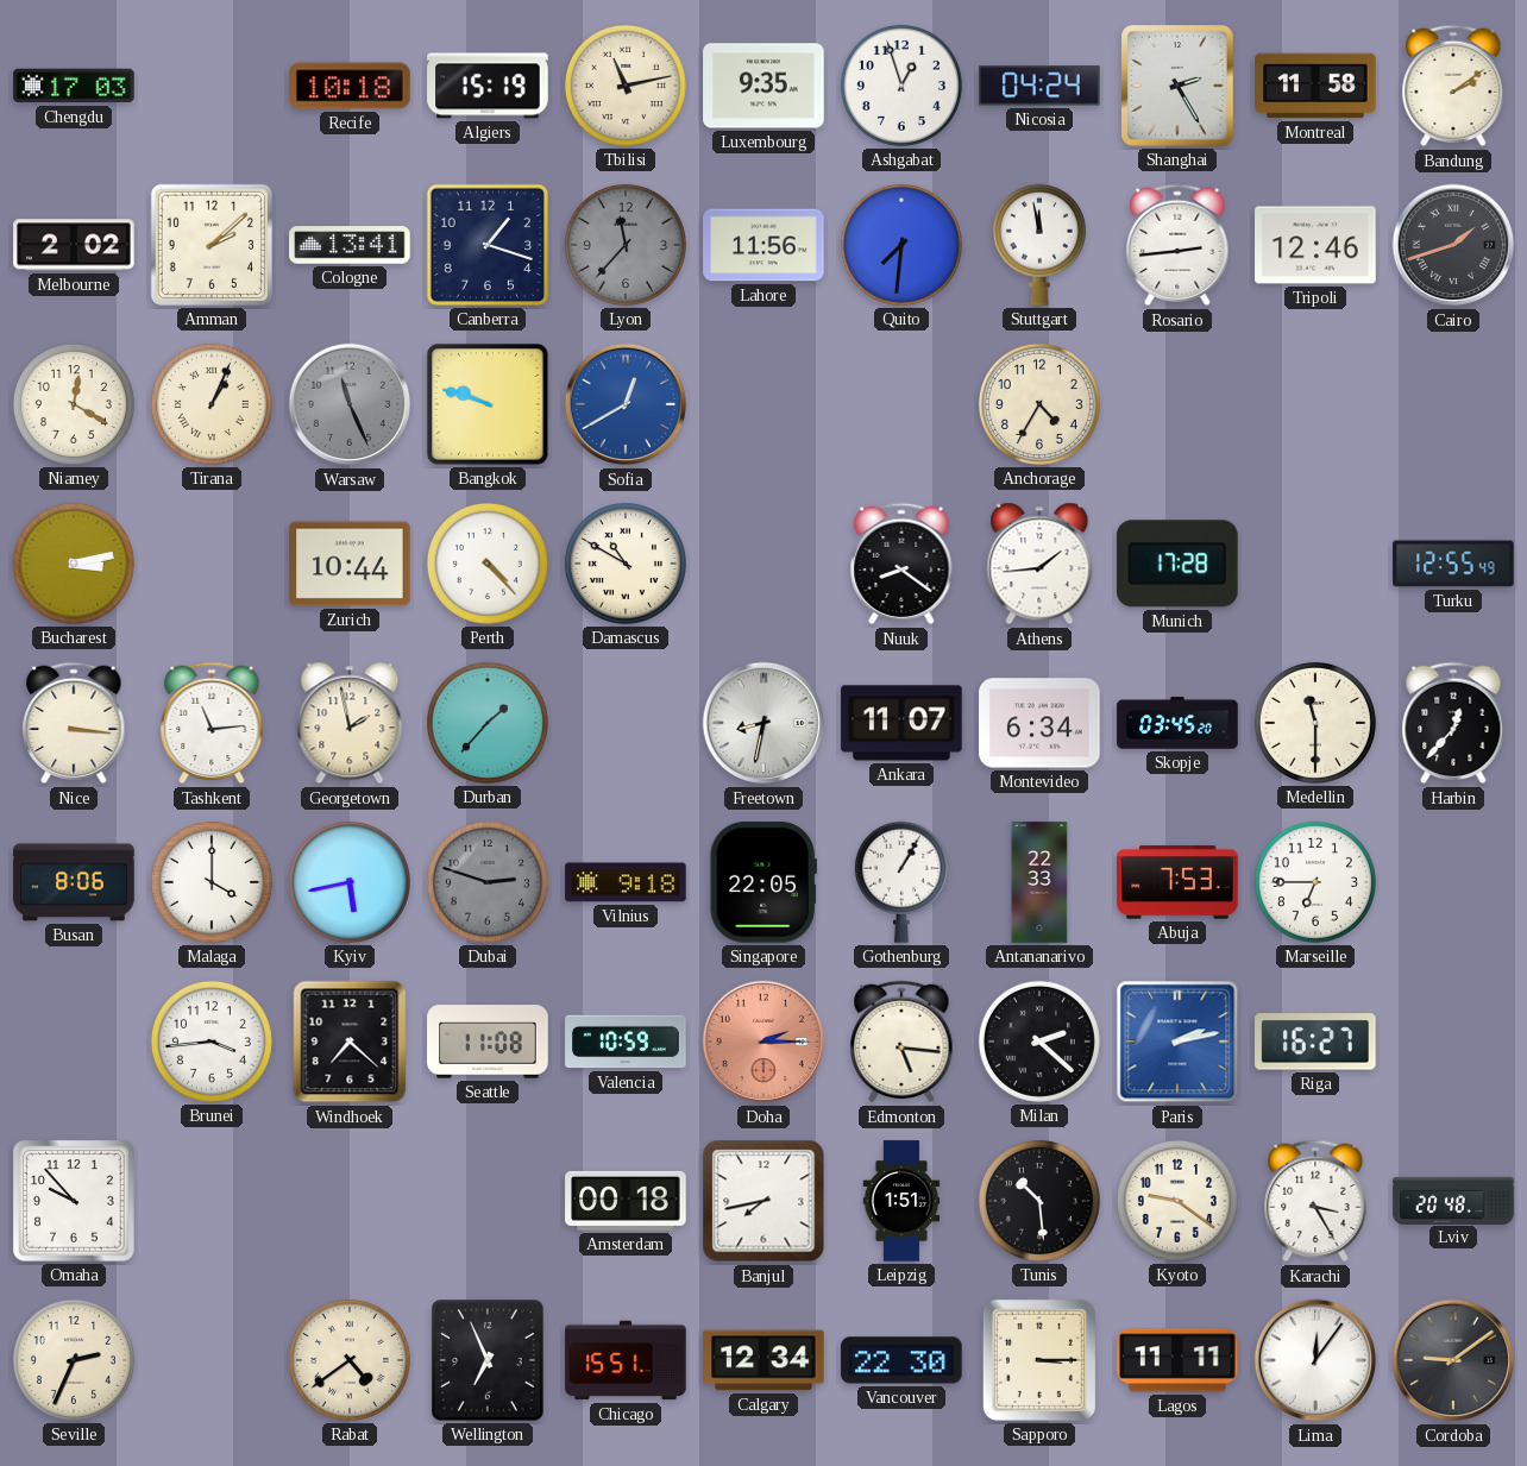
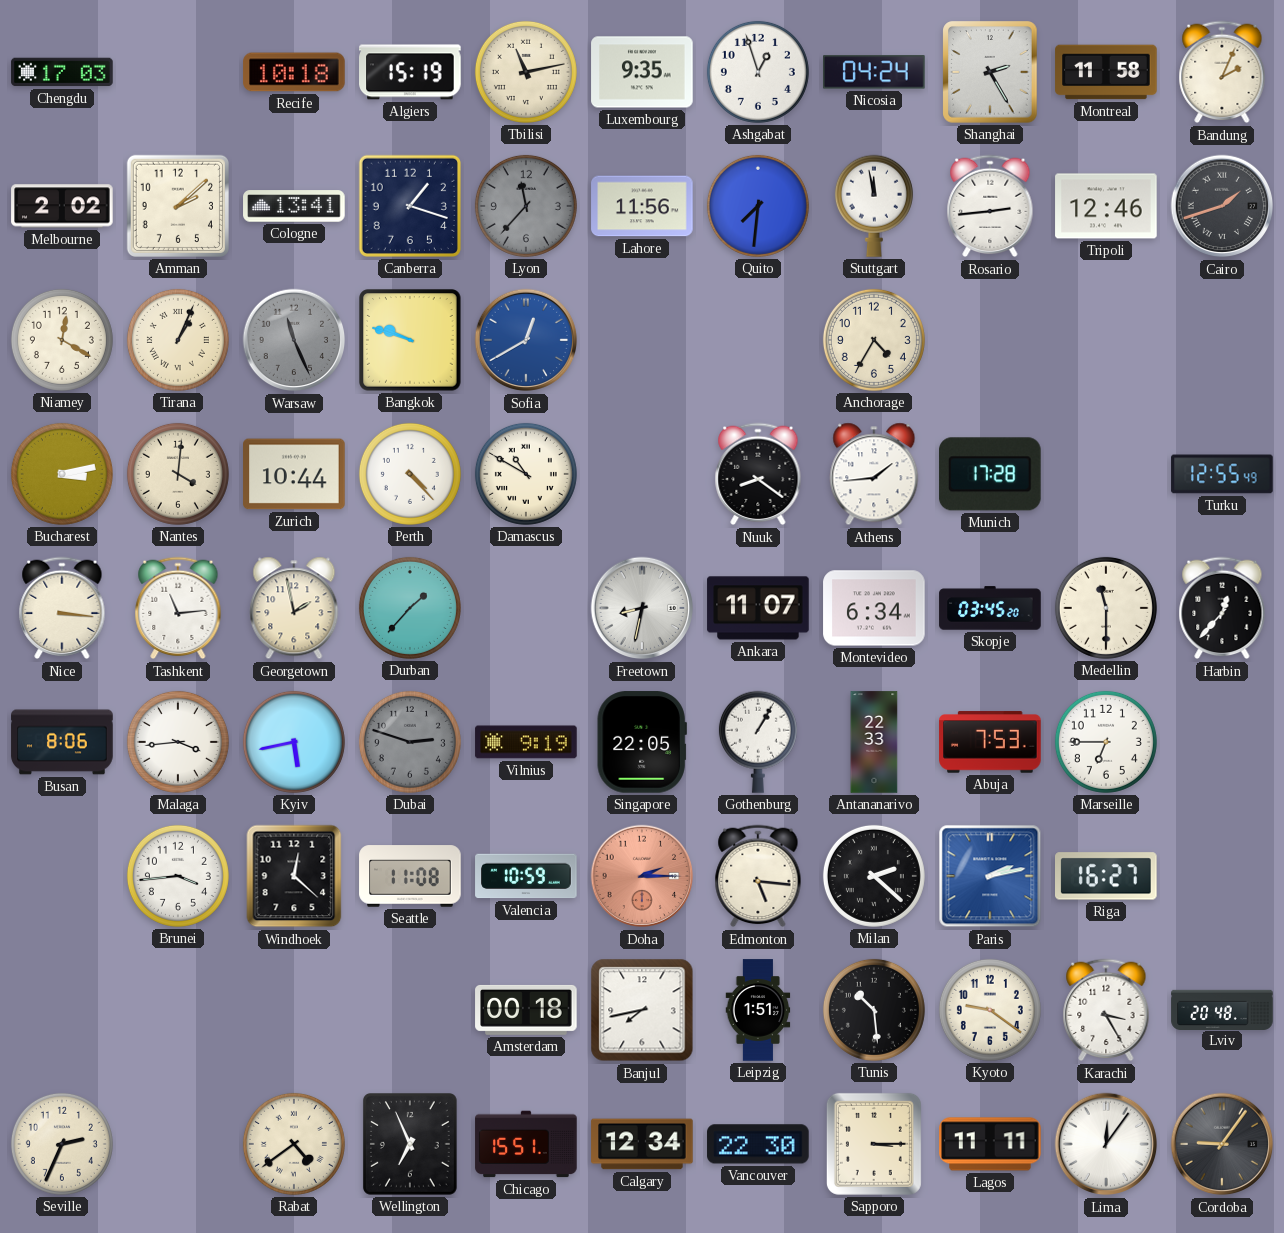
Bandung: 2:09 -> 2:04
Nantes: none -> 4:01
Malaga: 4:00 -> 3:44
Vilnius: 9:18 -> 9:19
Windhoek: 7:22 -> 12:22
Omaha: 9:53 -> none
Cordoba: 9:09 -> 9:06
